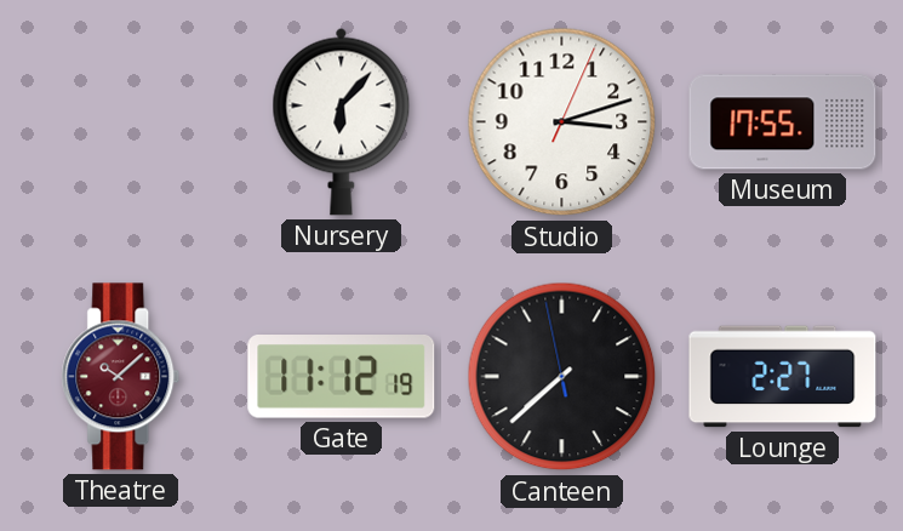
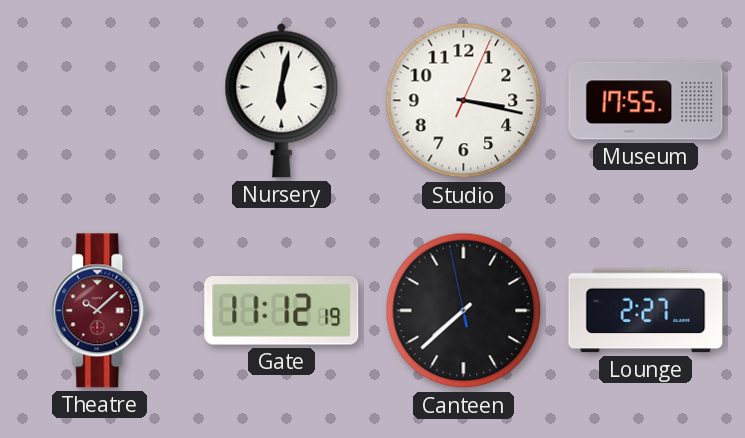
Nursery: 6:07 -> 6:02
Studio: 3:12 -> 3:17
